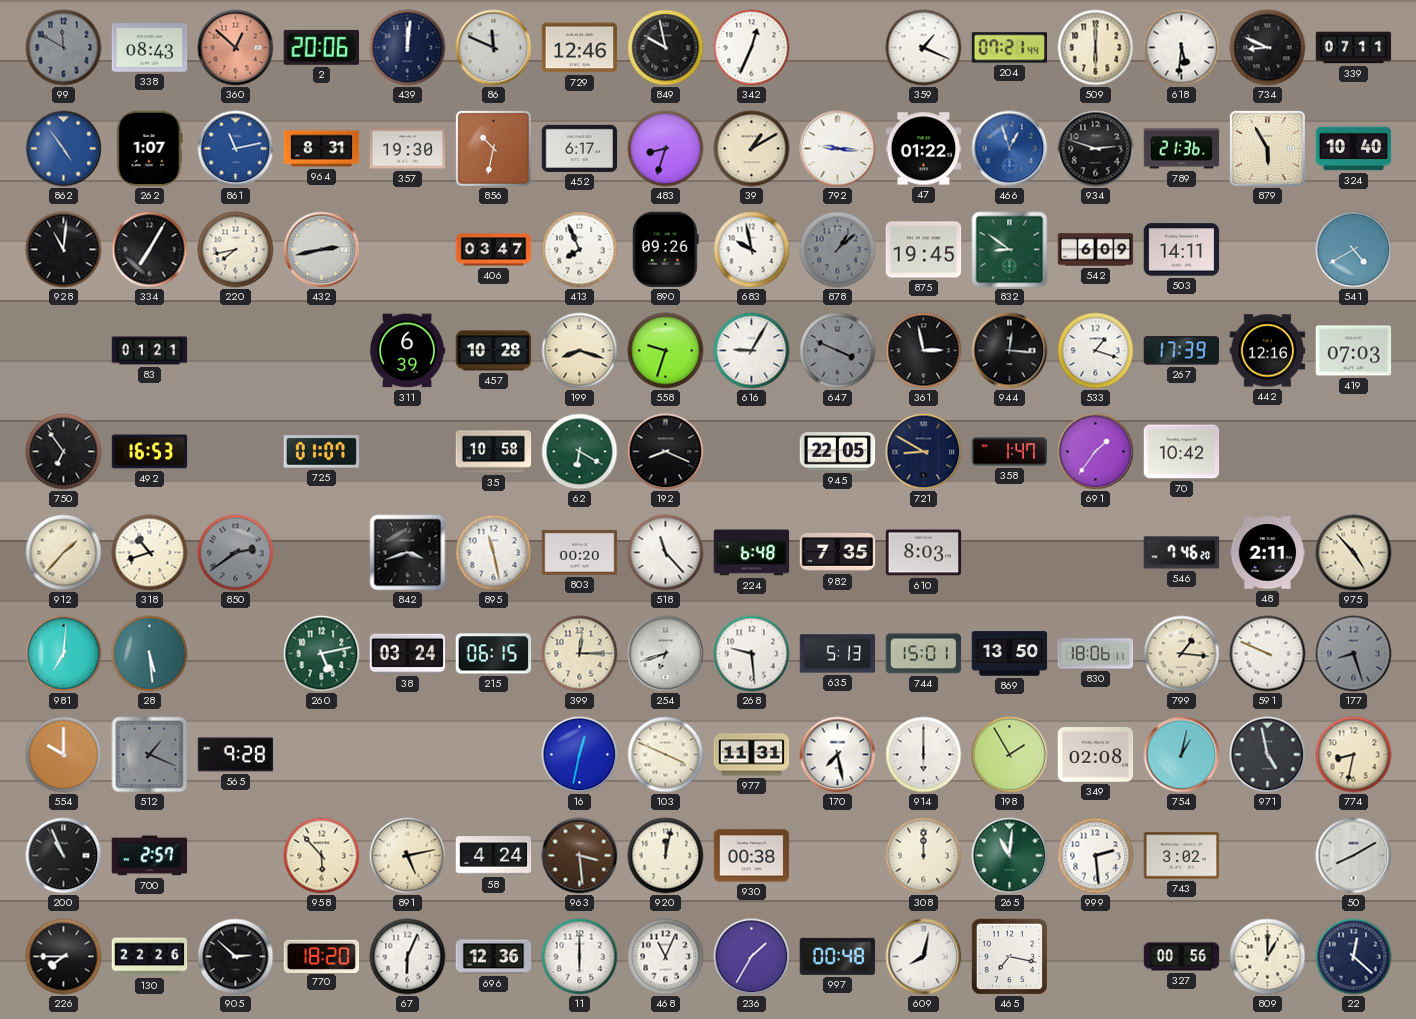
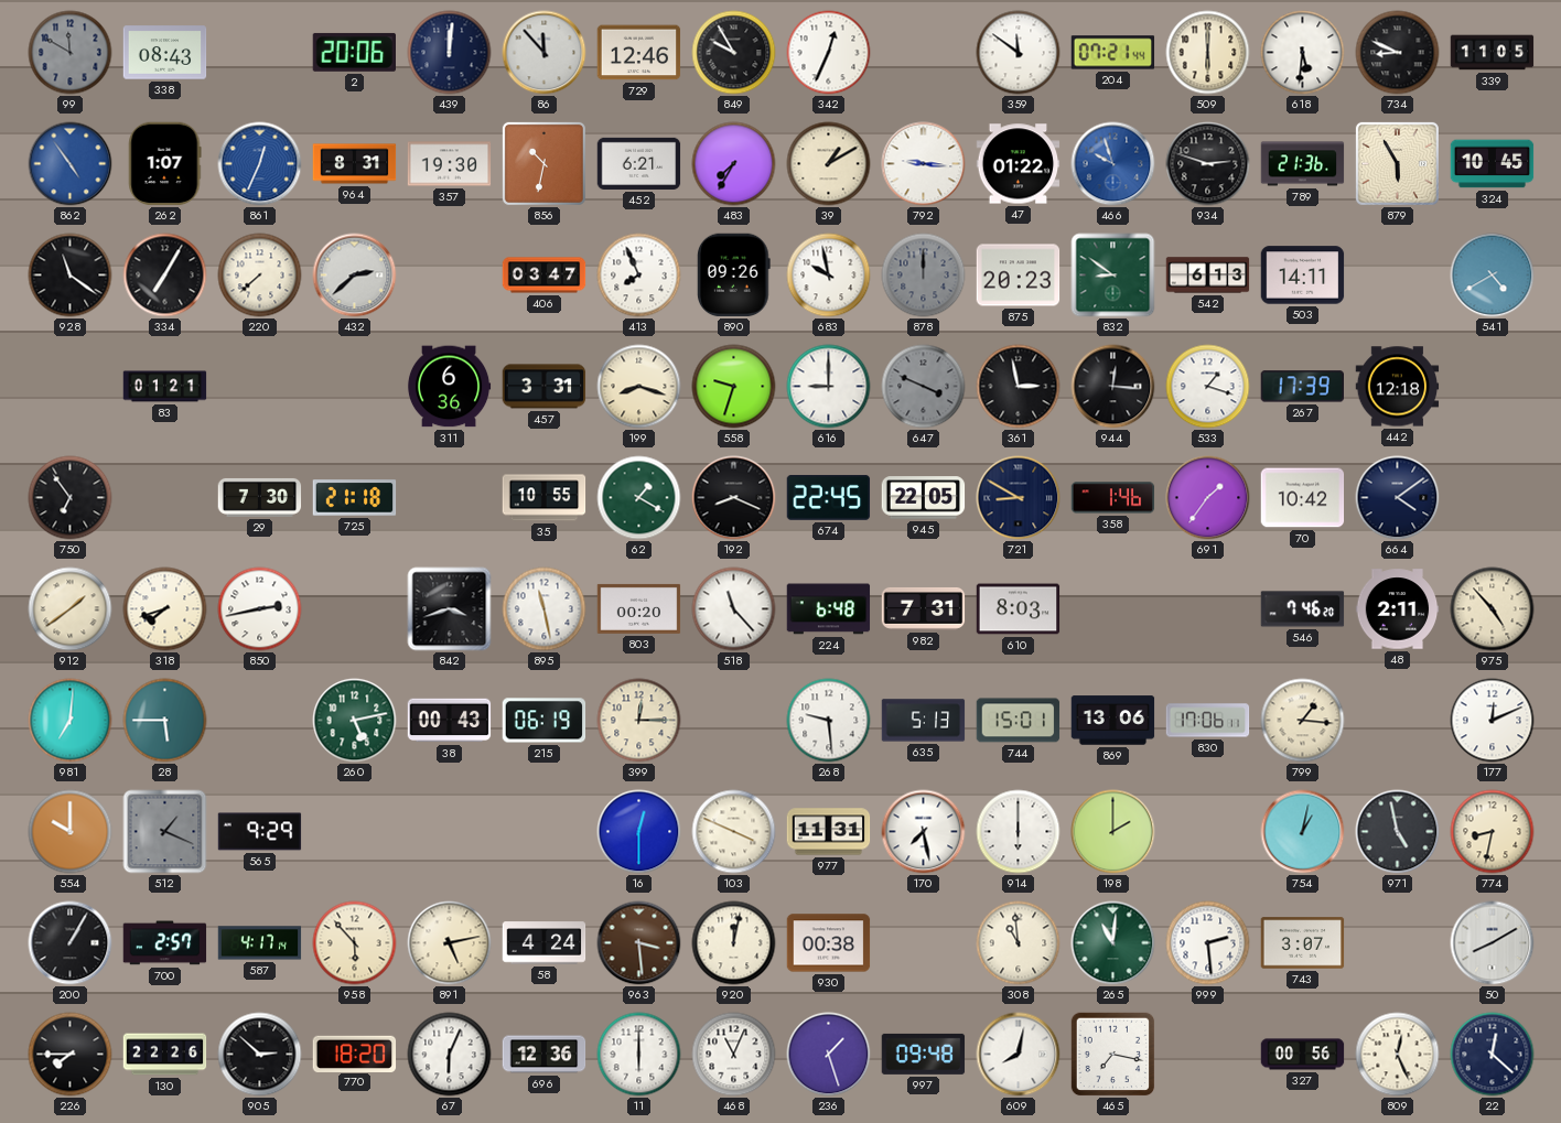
360: 12:52 -> none
86: 11:49 -> 11:53
849: 9:58 -> 9:55
359: 1:19 -> 11:51
339: 07:11 -> 11:05
861: 11:13 -> 12:34
452: 6:17 -> 6:21
483: 8:33 -> 7:35
466: 12:57 -> 9:57
324: 10:40 -> 10:45
928: 11:01 -> 11:21
220: 7:43 -> 7:38
432: 2:43 -> 2:38
878: 1:08 -> 12:00
875: 19:45 -> 20:23
542: 6:09 -> 6:13
311: 6:39 -> 6:36
457: 10:28 -> 3:31
616: 9:05 -> 9:00
442: 12:16 -> 12:18
419: 07:03 -> none
492: 16:53 -> none
29: none -> 7:30
725: 01:07 -> 21:18
35: 10:58 -> 10:55
62: 6:20 -> 1:20
674: none -> 22:45
358: 1:47 -> 1:46
664: none -> 4:09
912: 1:37 -> 1:39
318: 10:42 -> 7:42
850: 2:39 -> 2:43
850 dial: grey -> white
982: 7:35 -> 7:31
28: 5:29 -> 5:45
38: 03:24 -> 00:43
215: 06:15 -> 06:19
254: 6:42 -> none
869: 13:50 -> 13:06
830: 18:06 -> 17:06
591: 9:49 -> none
177: 8:27 -> 12:11
177 dial: grey -> white
565: 9:28 -> 9:29
16: 12:32 -> 12:30
198: 1:55 -> 2:00
349: 02:08 -> none
200: 10:56 -> 1:05
587: none -> 4:17
308: 12:00 -> 10:59
743: 3:02 -> 3:07
236: 1:35 -> 1:27
997: 00:48 -> 09:48
809: 1:00 -> 12:26
